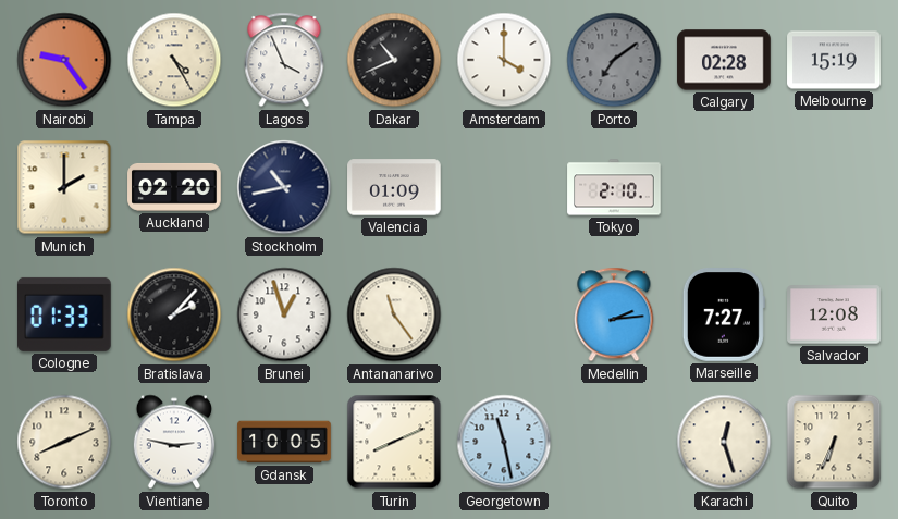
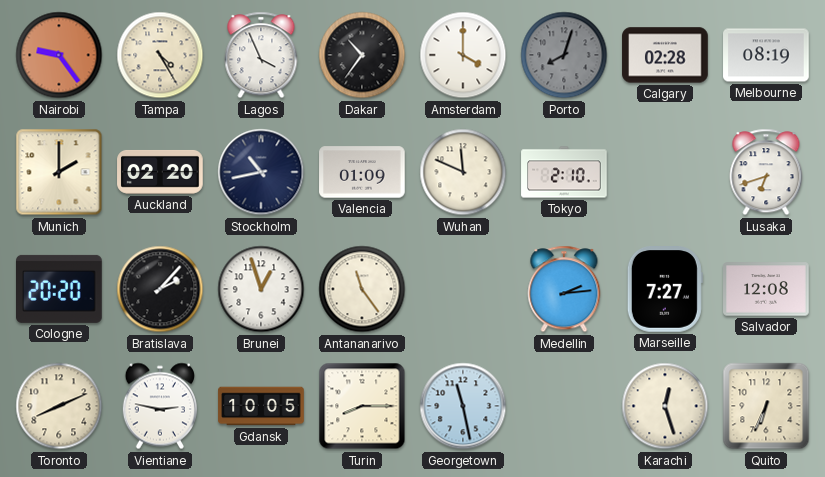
Dakar: 10:41 -> 10:36
Porto: 7:09 -> 8:03
Melbourne: 15:19 -> 08:19
Wuhan: none -> 11:49
Lusaka: none -> 6:42
Cologne: 01:33 -> 20:20
Turin: 8:11 -> 8:15
